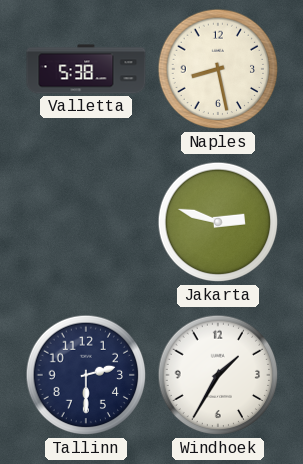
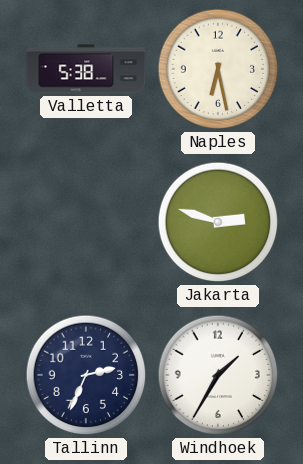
Naples: 8:28 -> 6:28
Tallinn: 2:30 -> 2:34
